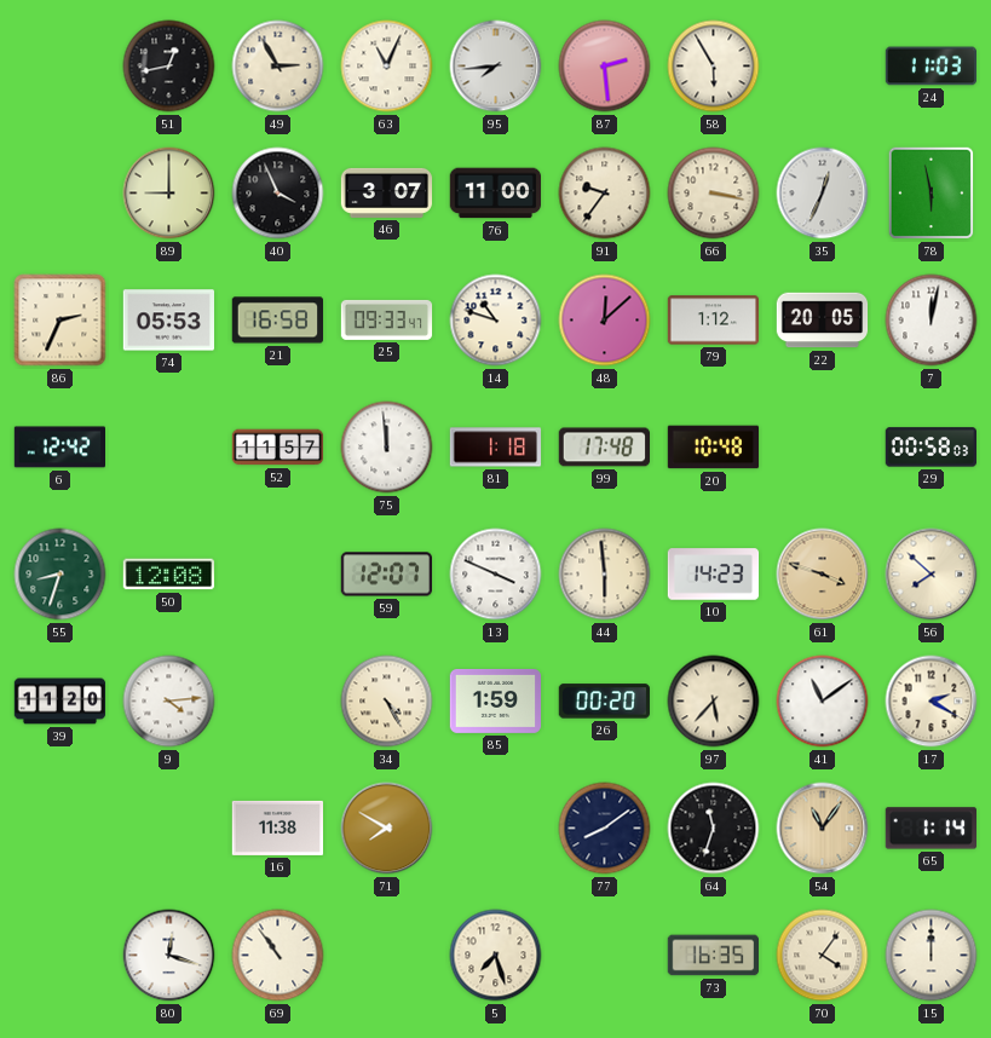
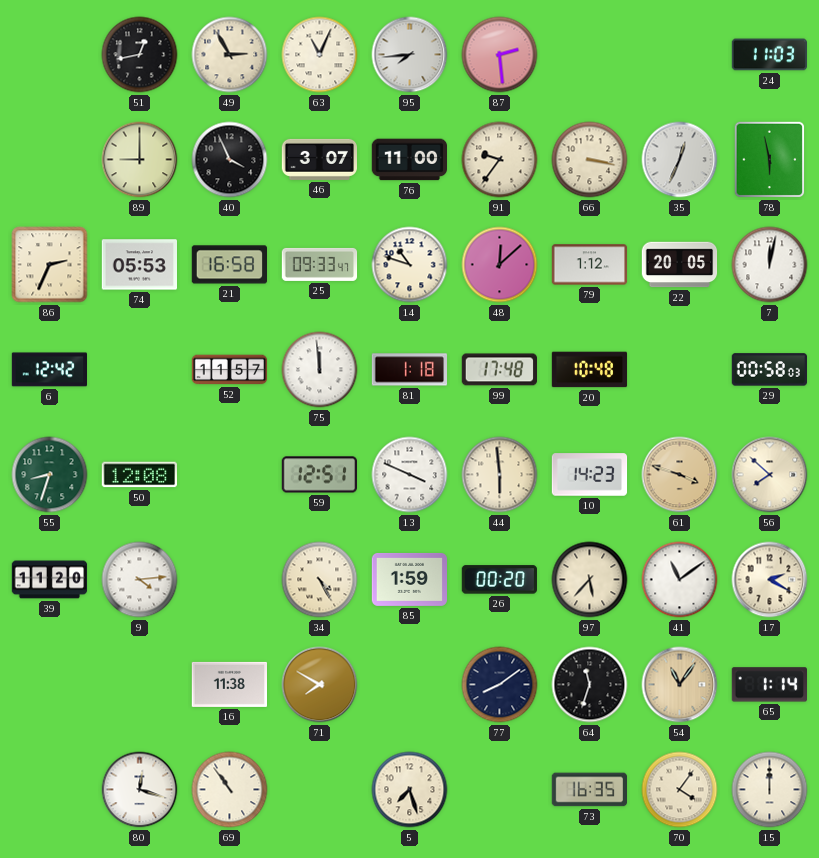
58: 5:55 -> none
59: 12:07 -> 12:51
